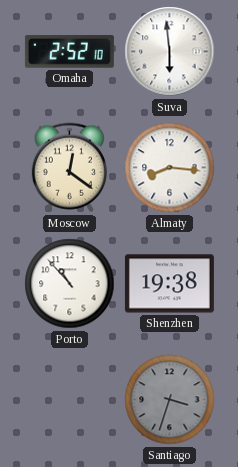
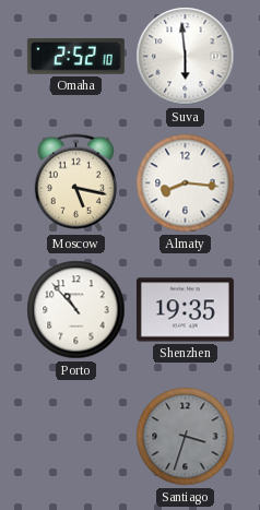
Moscow: 12:21 -> 5:17
Shenzhen: 19:38 -> 19:35
